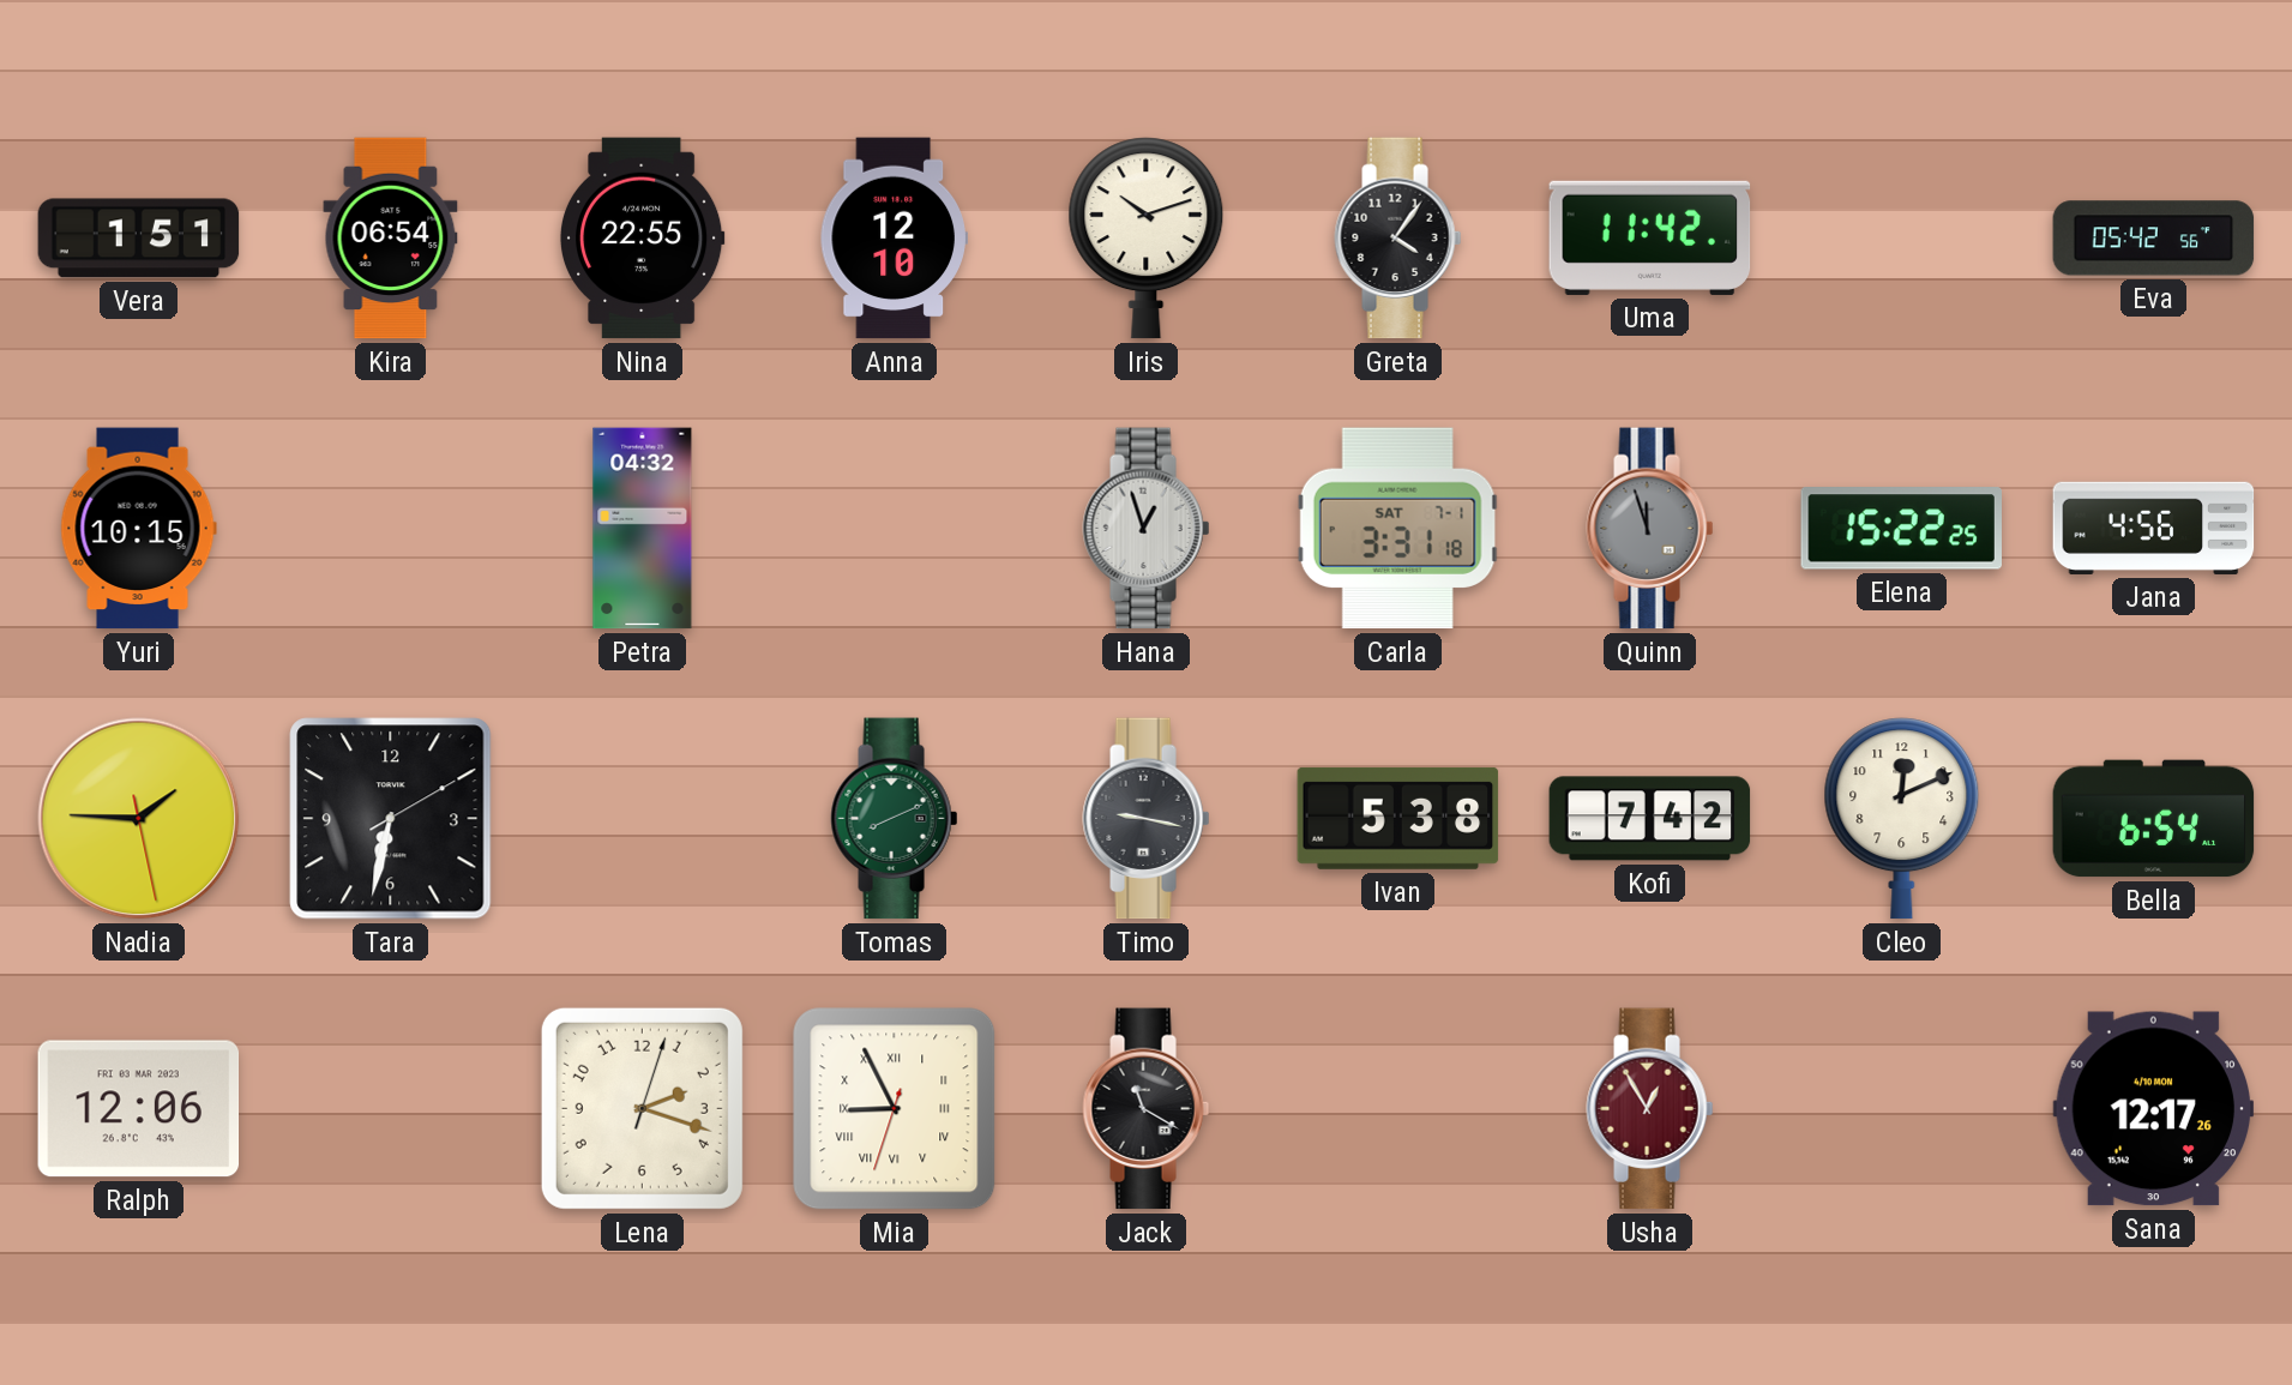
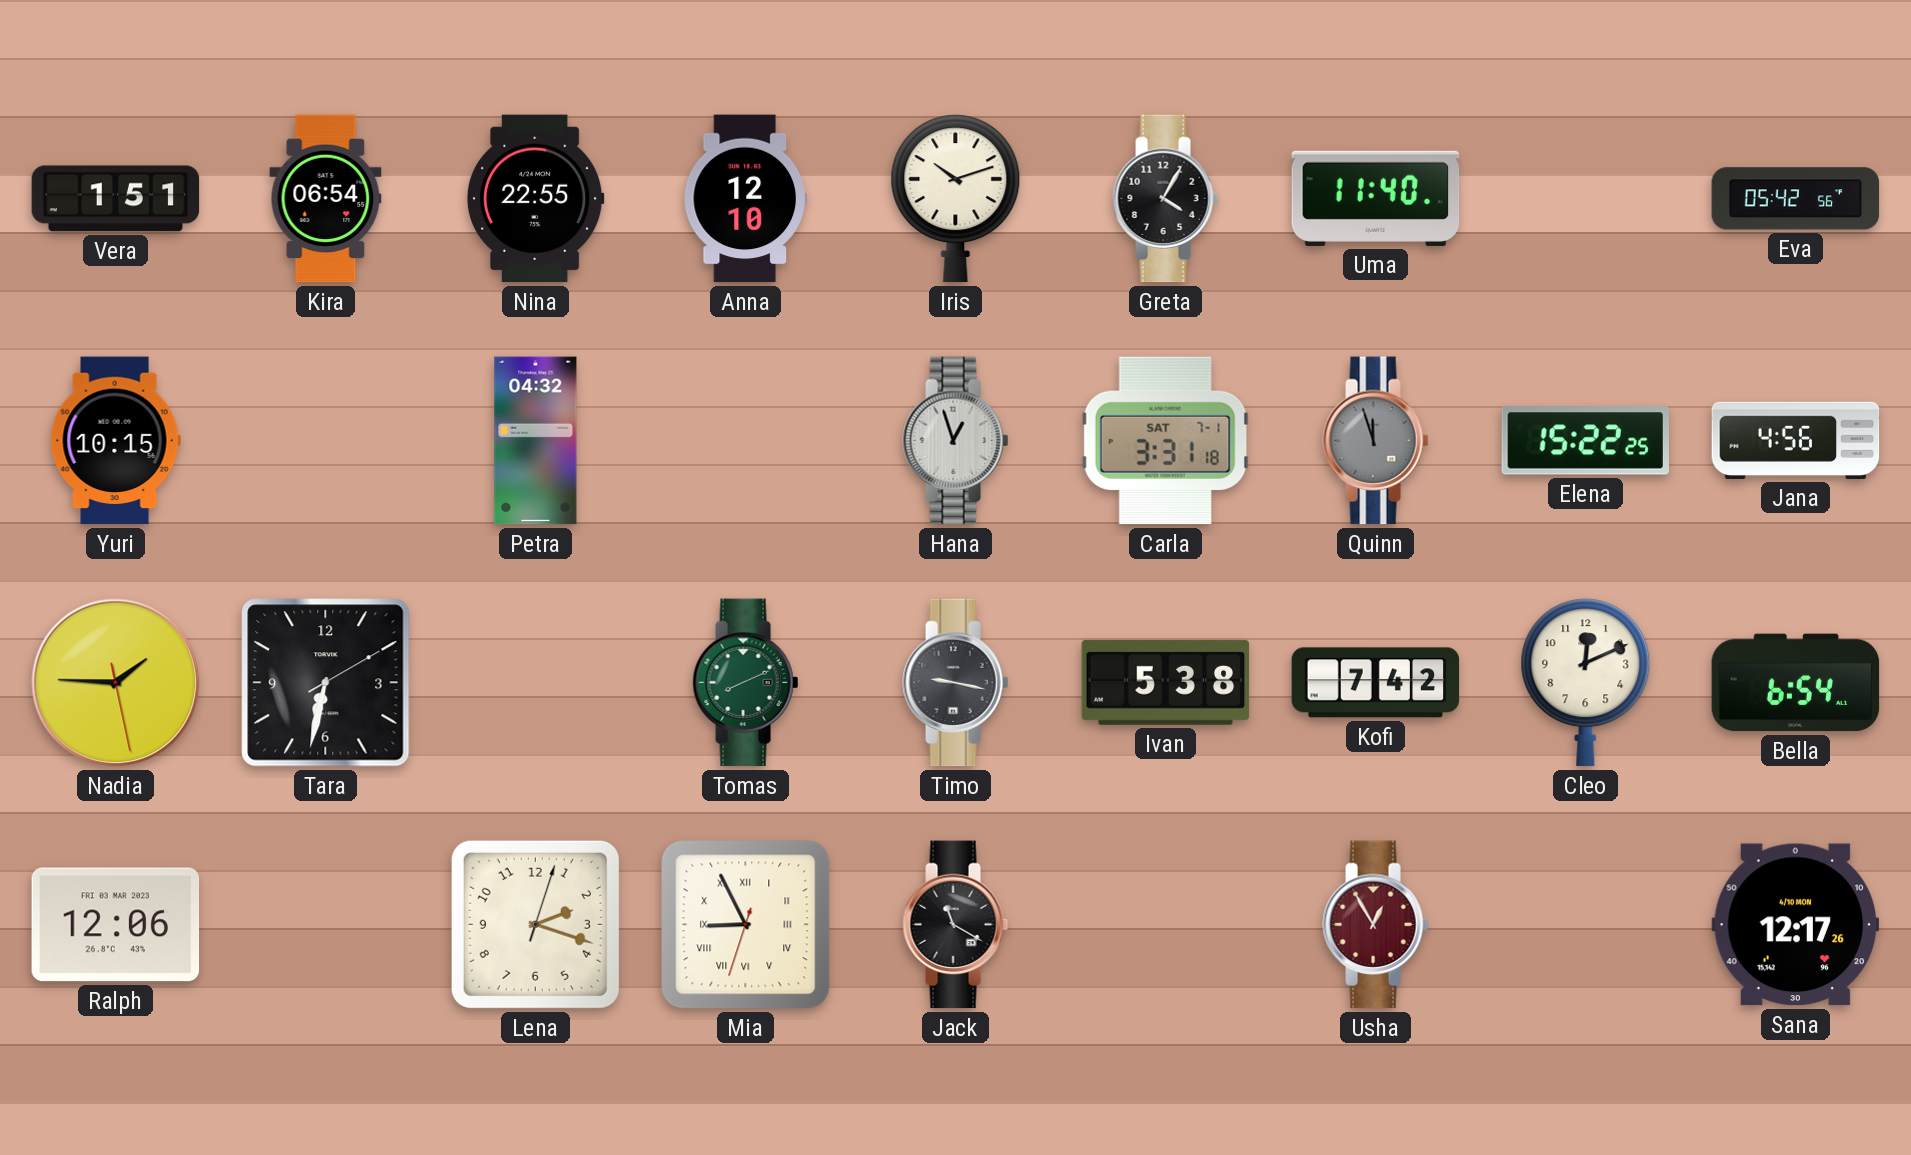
Greta: 4:06 -> 4:05
Uma: 11:42 -> 11:40
